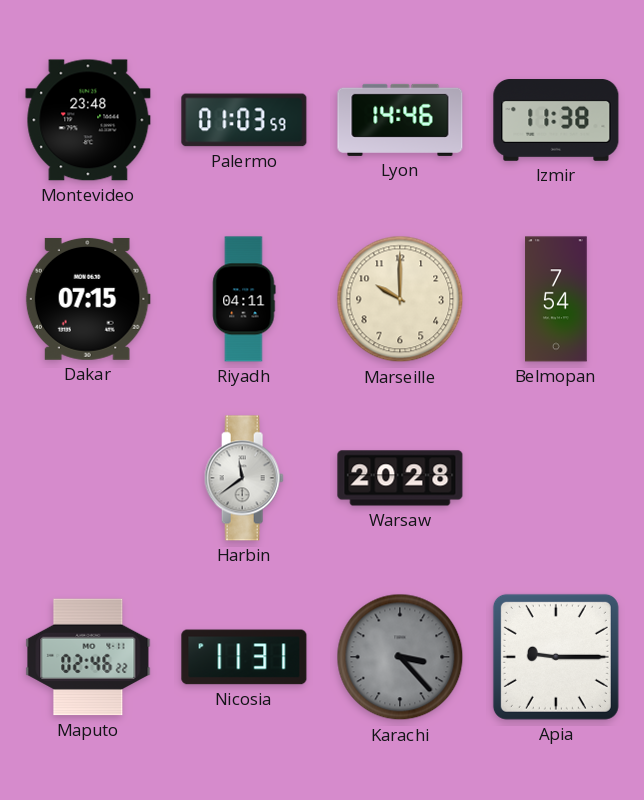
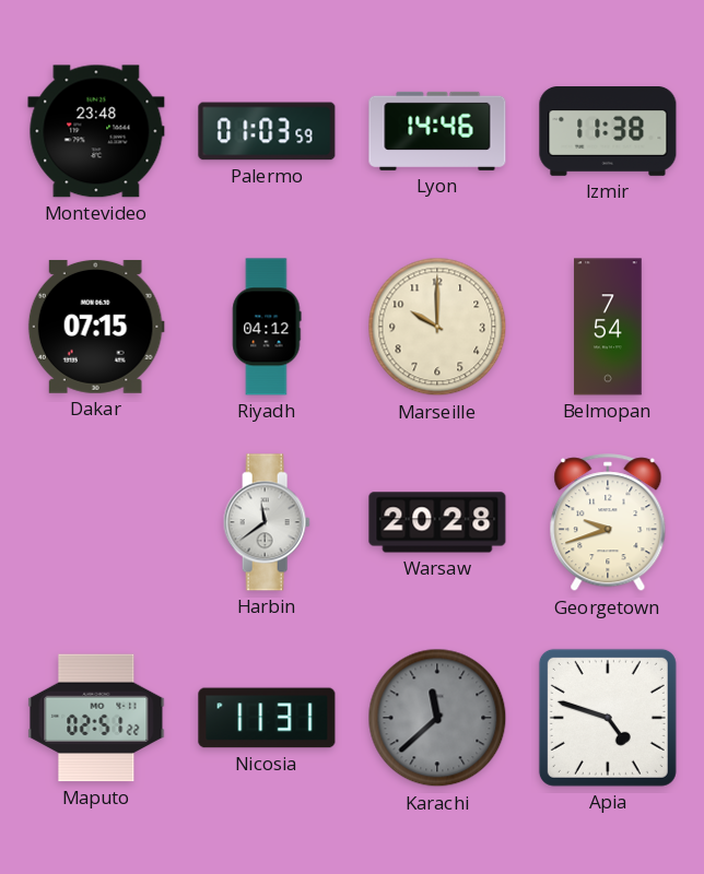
Riyadh: 04:11 -> 04:12
Georgetown: none -> 9:42
Maputo: 02:46 -> 02:51
Karachi: 3:23 -> 11:38
Apia: 9:15 -> 4:48
